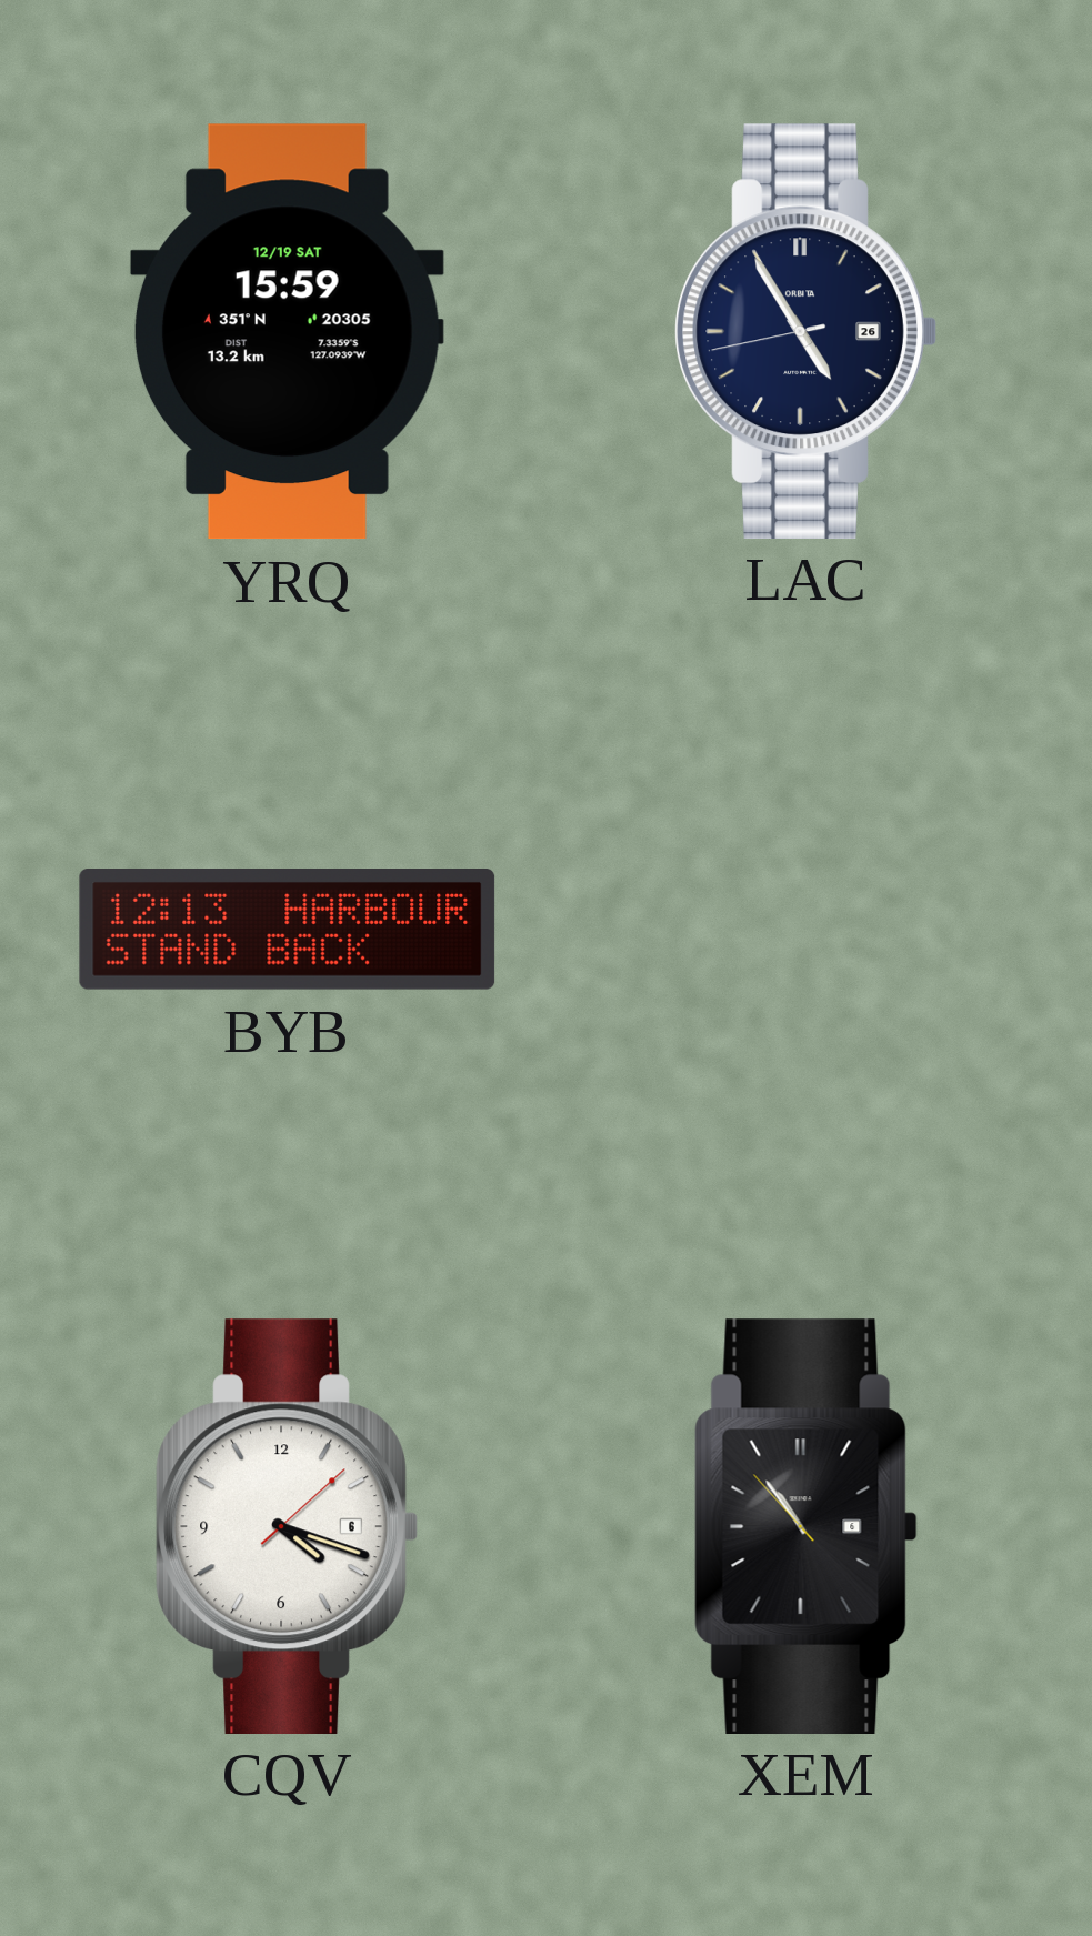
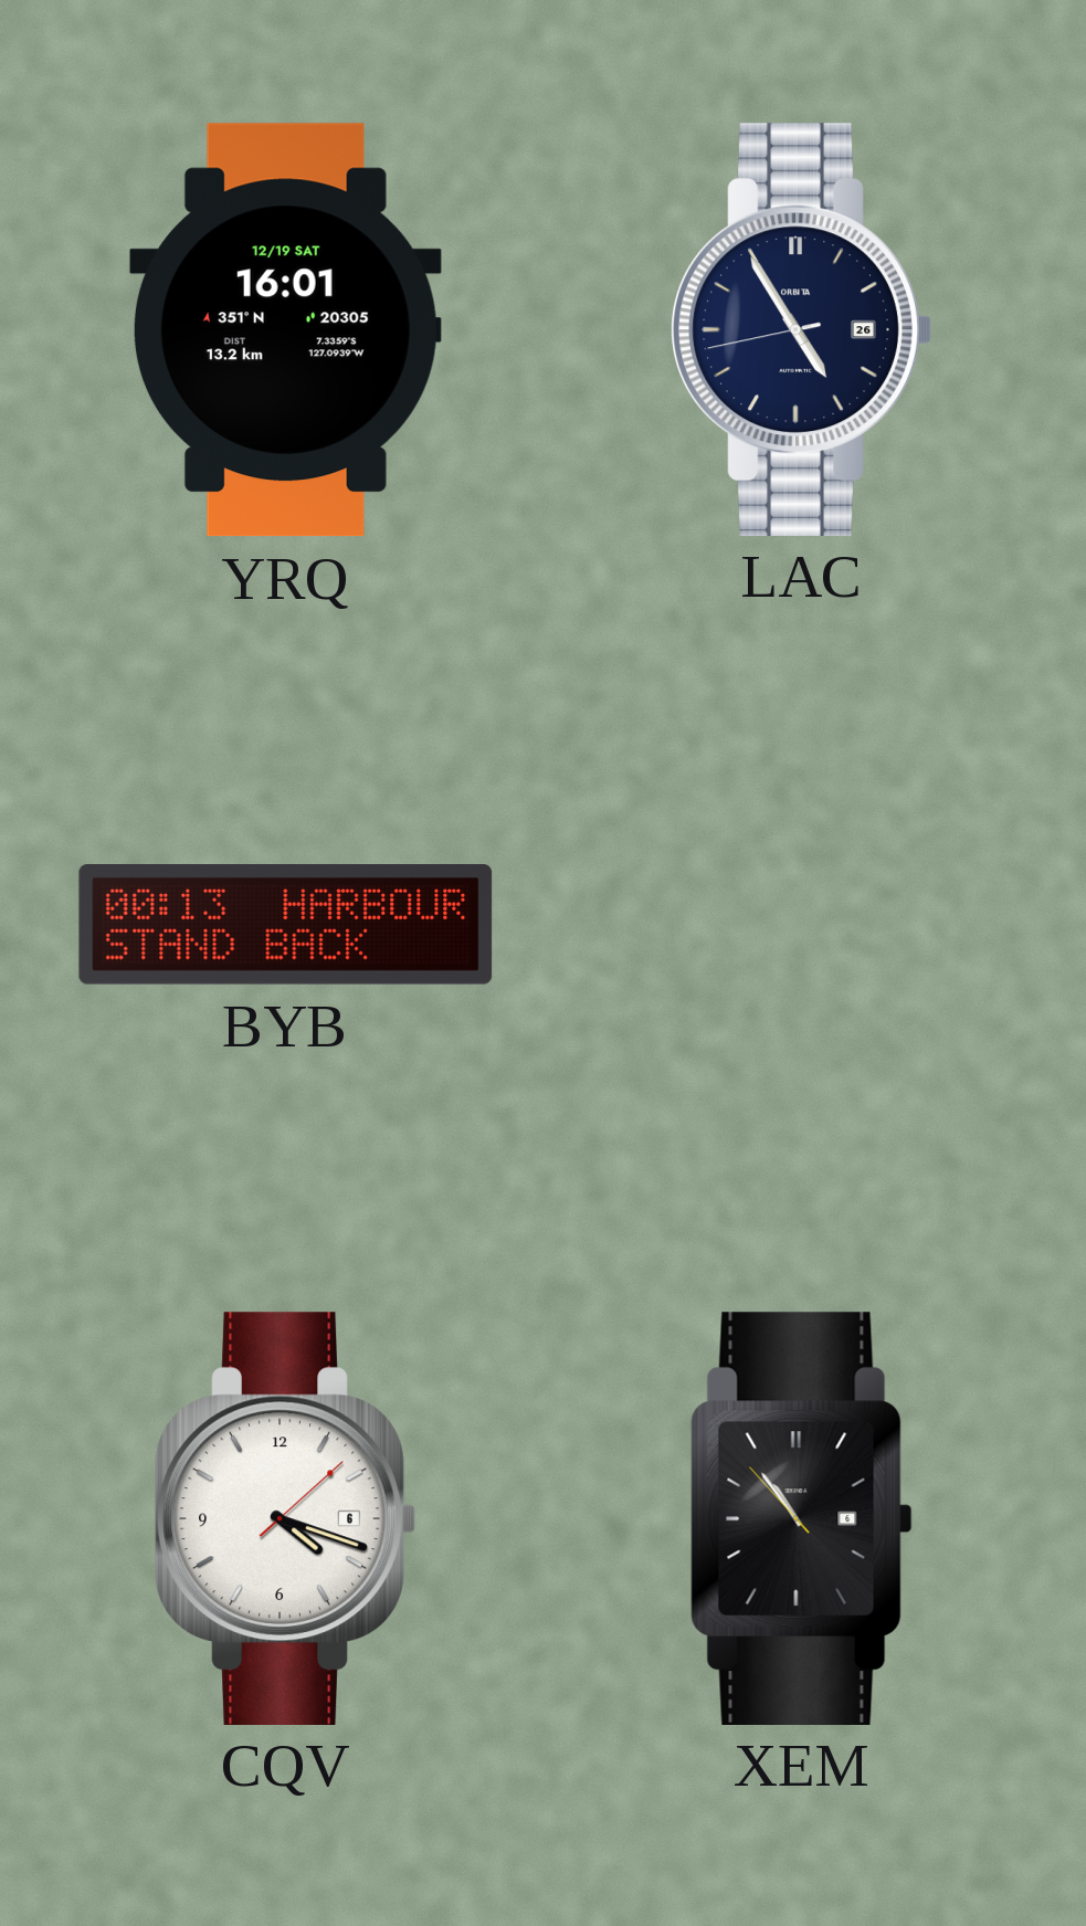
YRQ: 15:59 -> 16:01
BYB: 12:13 -> 00:13
